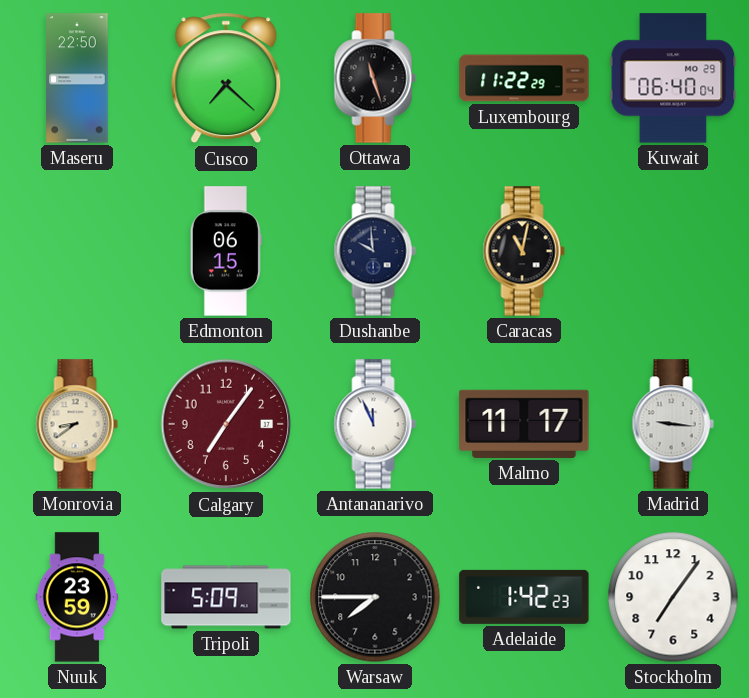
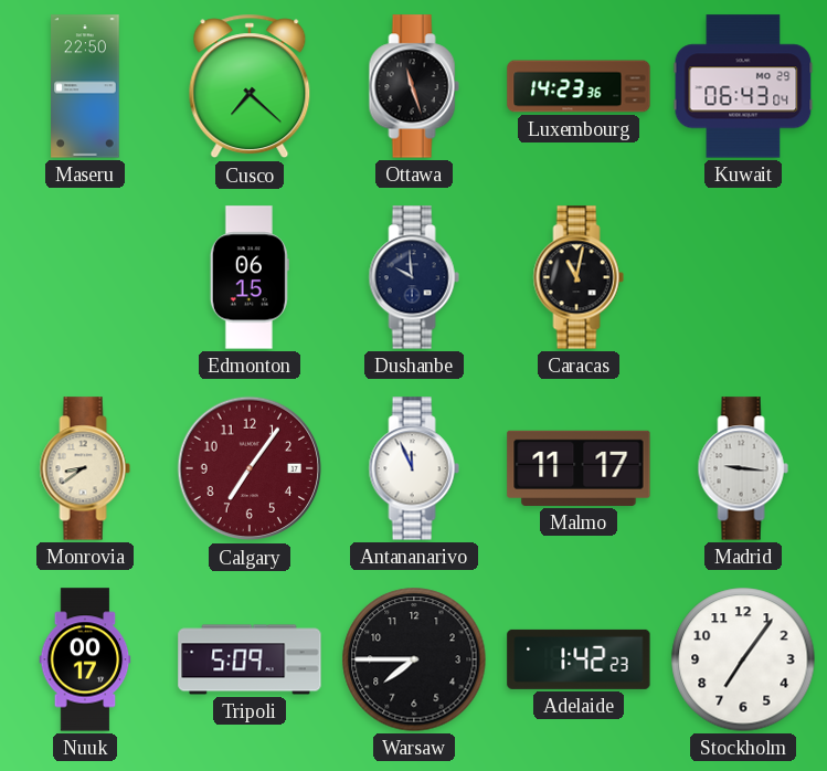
Luxembourg: 11:22 -> 14:23
Kuwait: 06:40 -> 06:43
Nuuk: 23:59 -> 00:17
